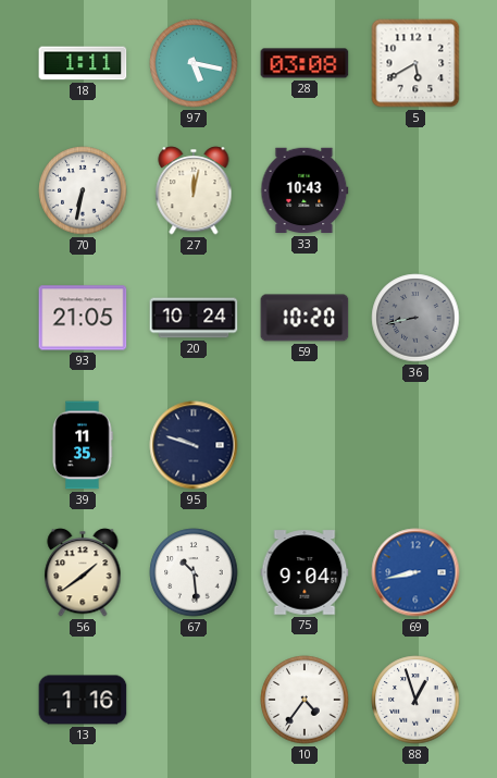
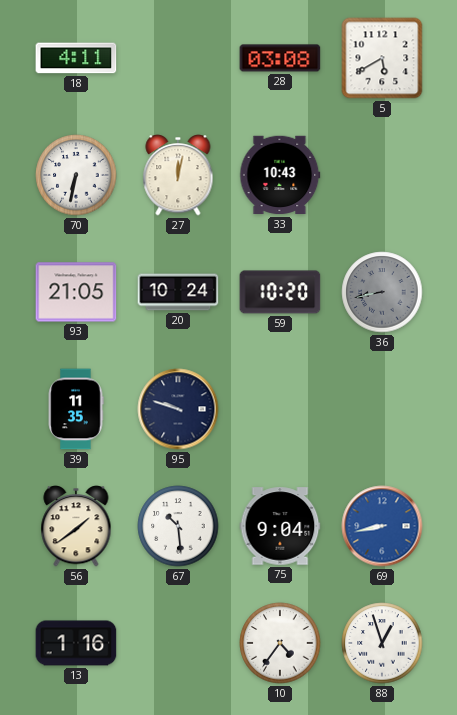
18: 1:11 -> 4:11
97: 5:17 -> none
